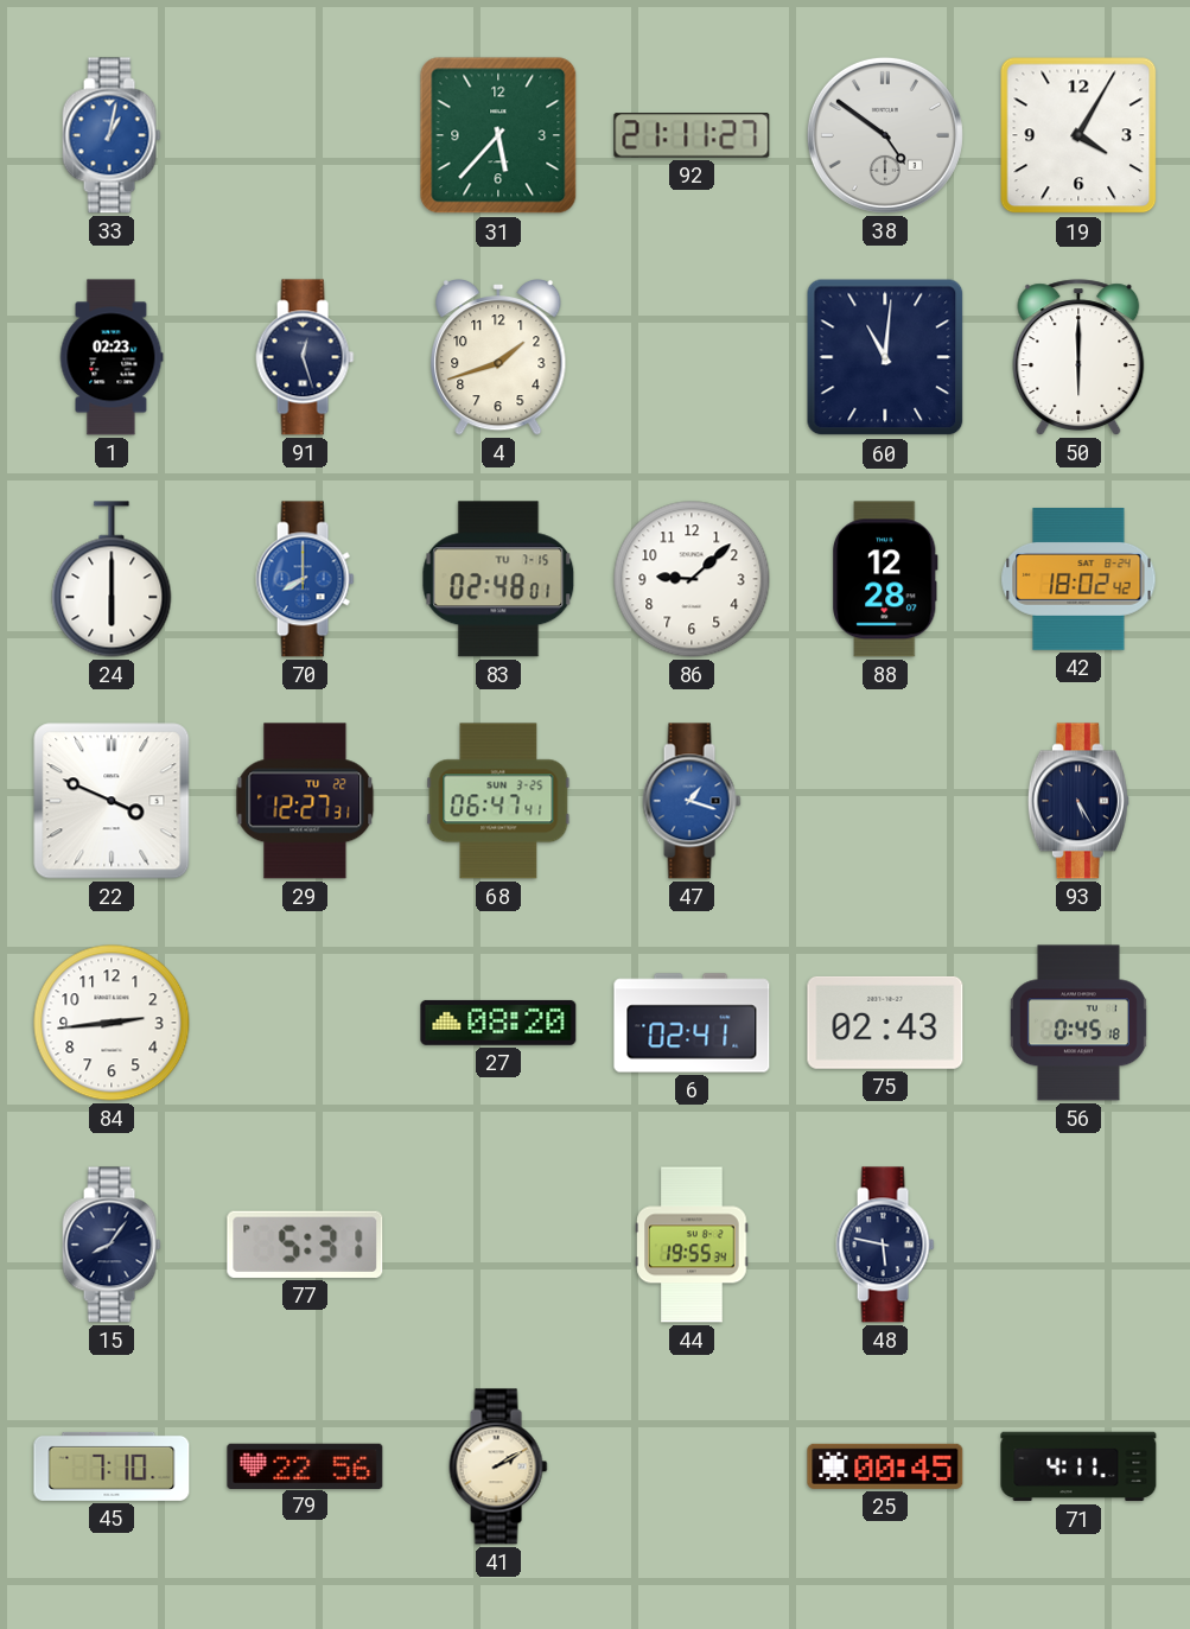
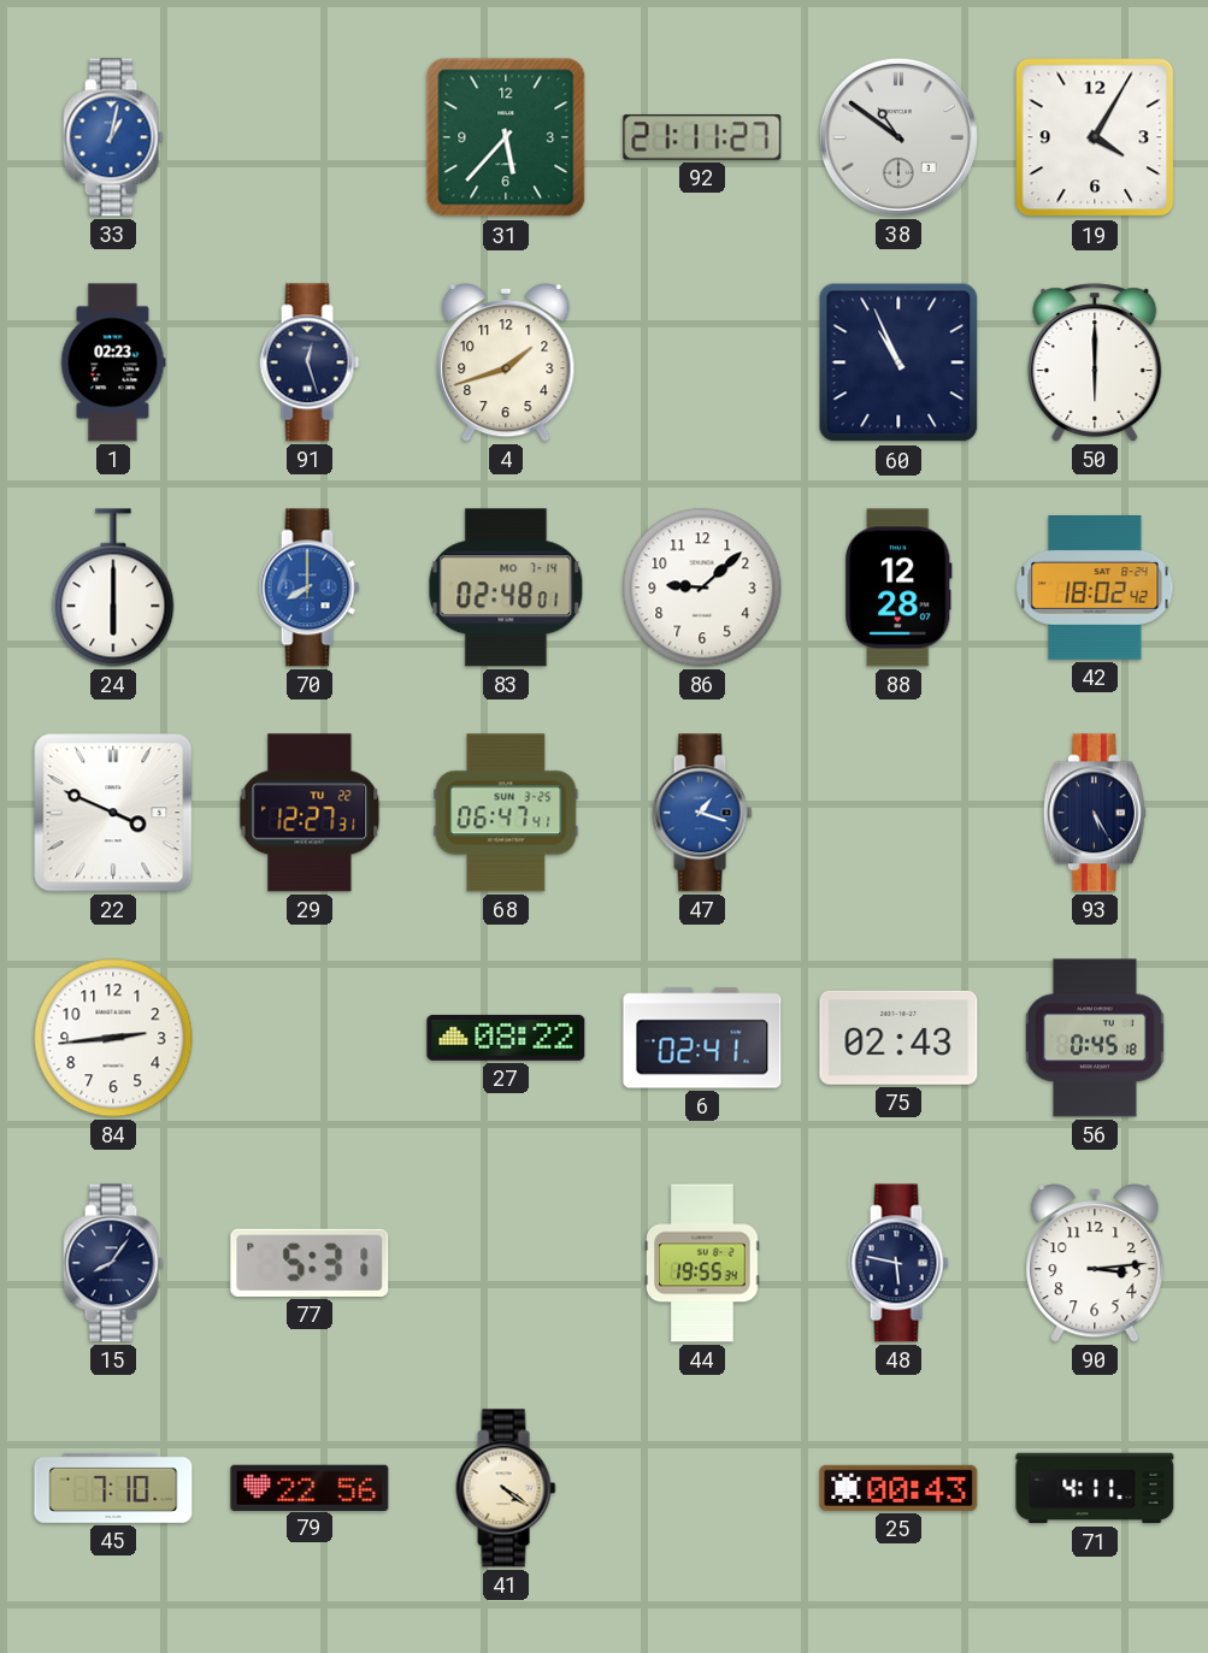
38: 4:51 -> 10:51
60: 11:01 -> 10:56
83 date: TU 7-15 -> MO 7-14
27: 08:20 -> 08:22
90: none -> 3:14
41: 2:10 -> 4:21
25: 00:45 -> 00:43
